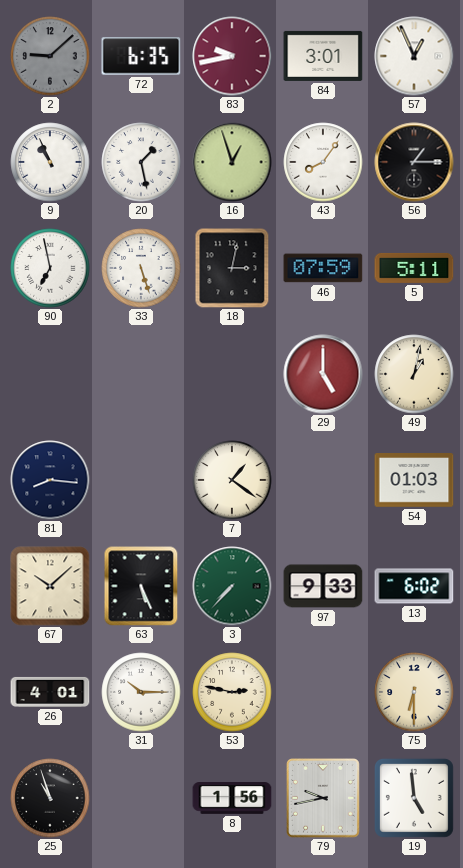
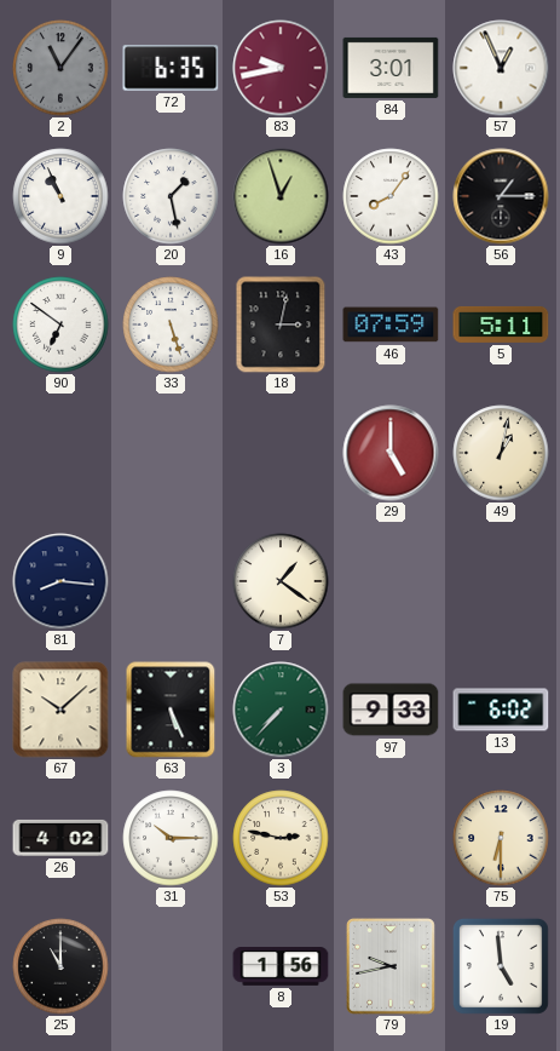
2: 9:08 -> 11:06
90: 6:58 -> 6:51
54: 01:03 -> none
26: 4:01 -> 4:02
25: 10:57 -> 11:00
